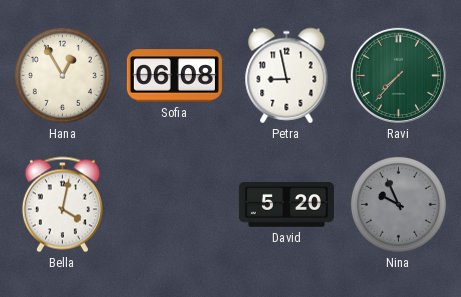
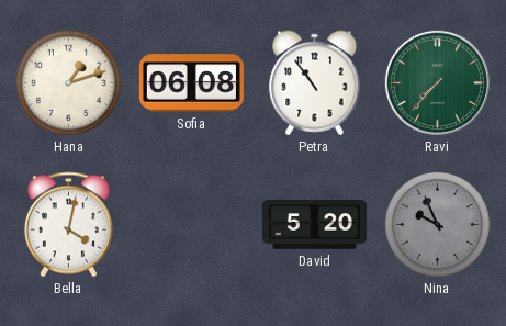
Hana: 12:55 -> 1:12
Petra: 8:58 -> 10:54
